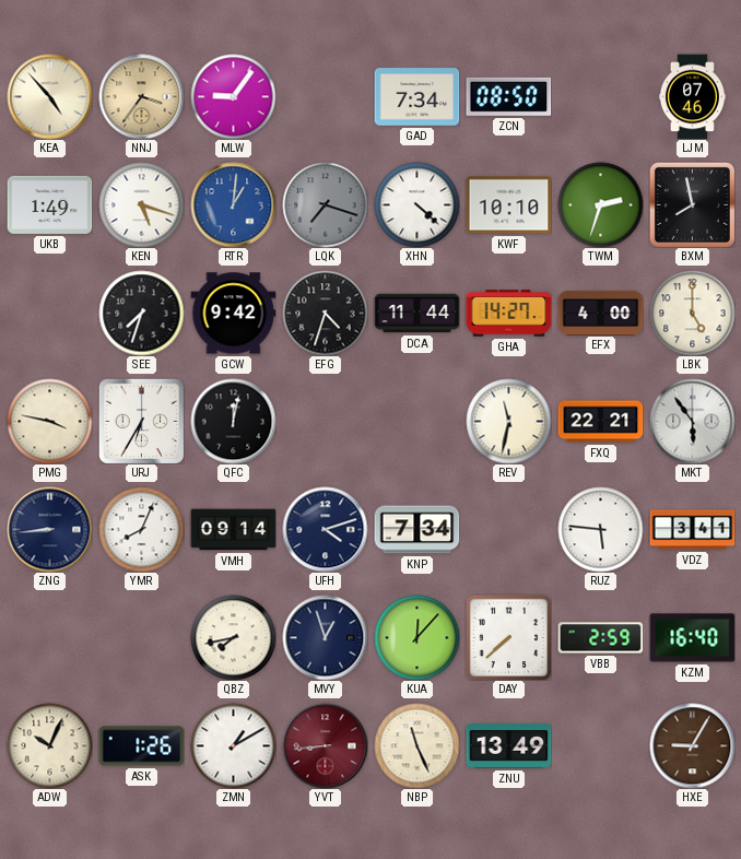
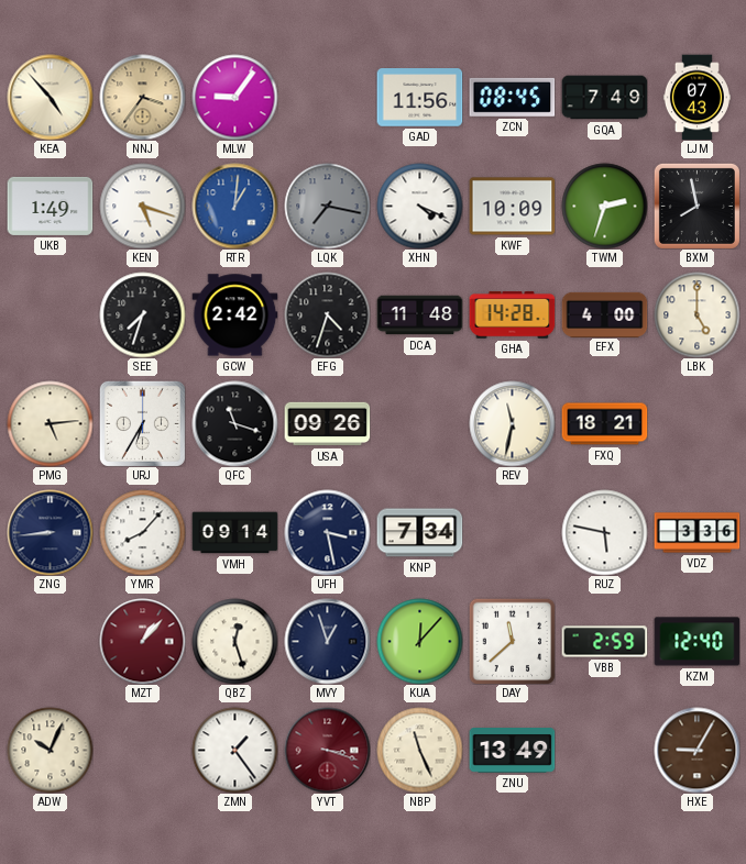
GAD: 7:34 -> 11:56
ZCN: 08:50 -> 08:45
GQA: none -> 7:49
LJM: 07:46 -> 07:43
LQK: 7:18 -> 7:17
XHN: 4:22 -> 4:19
KWF: 10:10 -> 10:09
GCW: 9:42 -> 2:42
DCA: 11:44 -> 11:48
GHA: 14:27 -> 14:28
PMG: 3:47 -> 5:14
QFC: 12:02 -> 11:18
USA: none -> 09:26
FXQ: 22:21 -> 18:21
MKT: 5:54 -> none
YMR: 8:04 -> 8:07
UFH: 4:12 -> 3:28
RUZ: 5:46 -> 5:47
VDZ: 3:41 -> 3:36
MZT: none -> 1:07
QBZ: 7:43 -> 12:27
DAY: 7:38 -> 11:38
KZM: 16:40 -> 12:40
ASK: 1:26 -> none
ZMN: 1:10 -> 1:24
YVT: 8:44 -> 3:18
